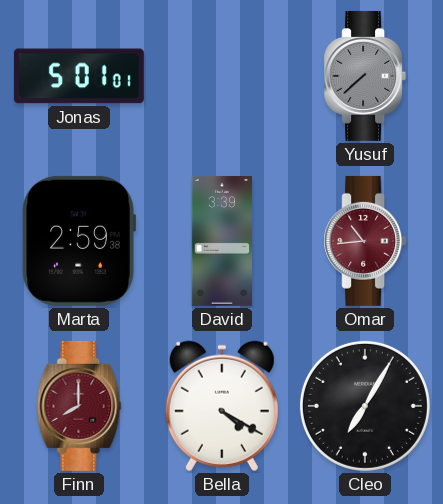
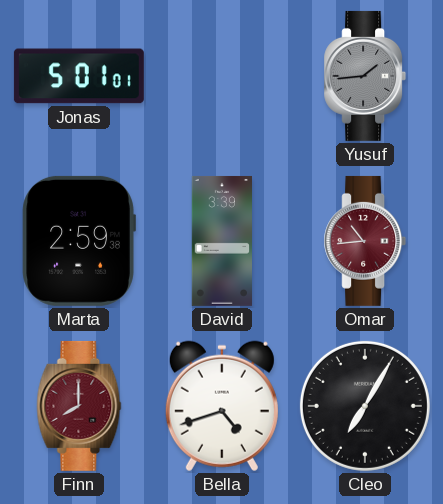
Yusuf: 7:38 -> 1:44
Bella: 4:20 -> 4:42
